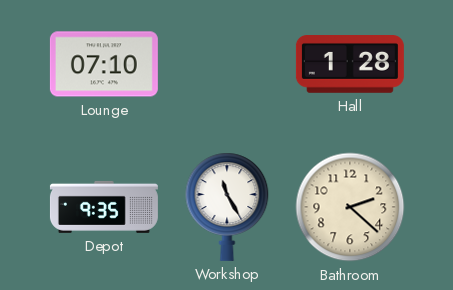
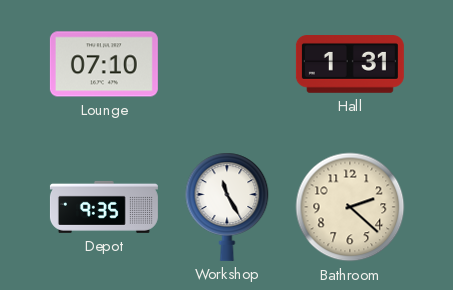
Hall: 1:28 -> 1:31
